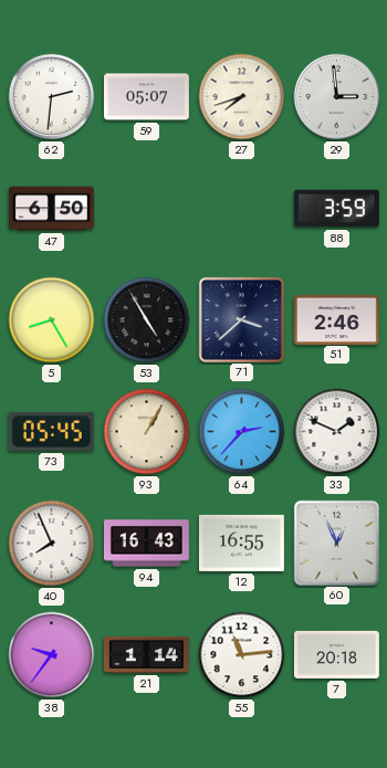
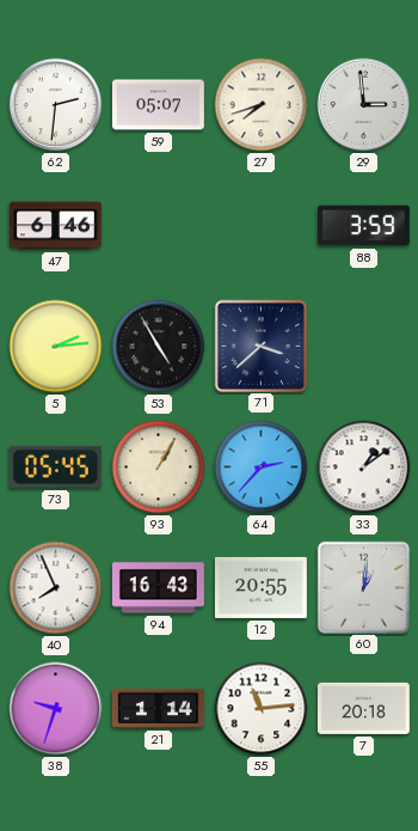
47: 6:50 -> 6:46
5: 8:25 -> 2:14
51: 2:46 -> none
33: 1:49 -> 1:09
12: 16:55 -> 20:55
60: 12:56 -> 1:01
38: 9:36 -> 9:33
